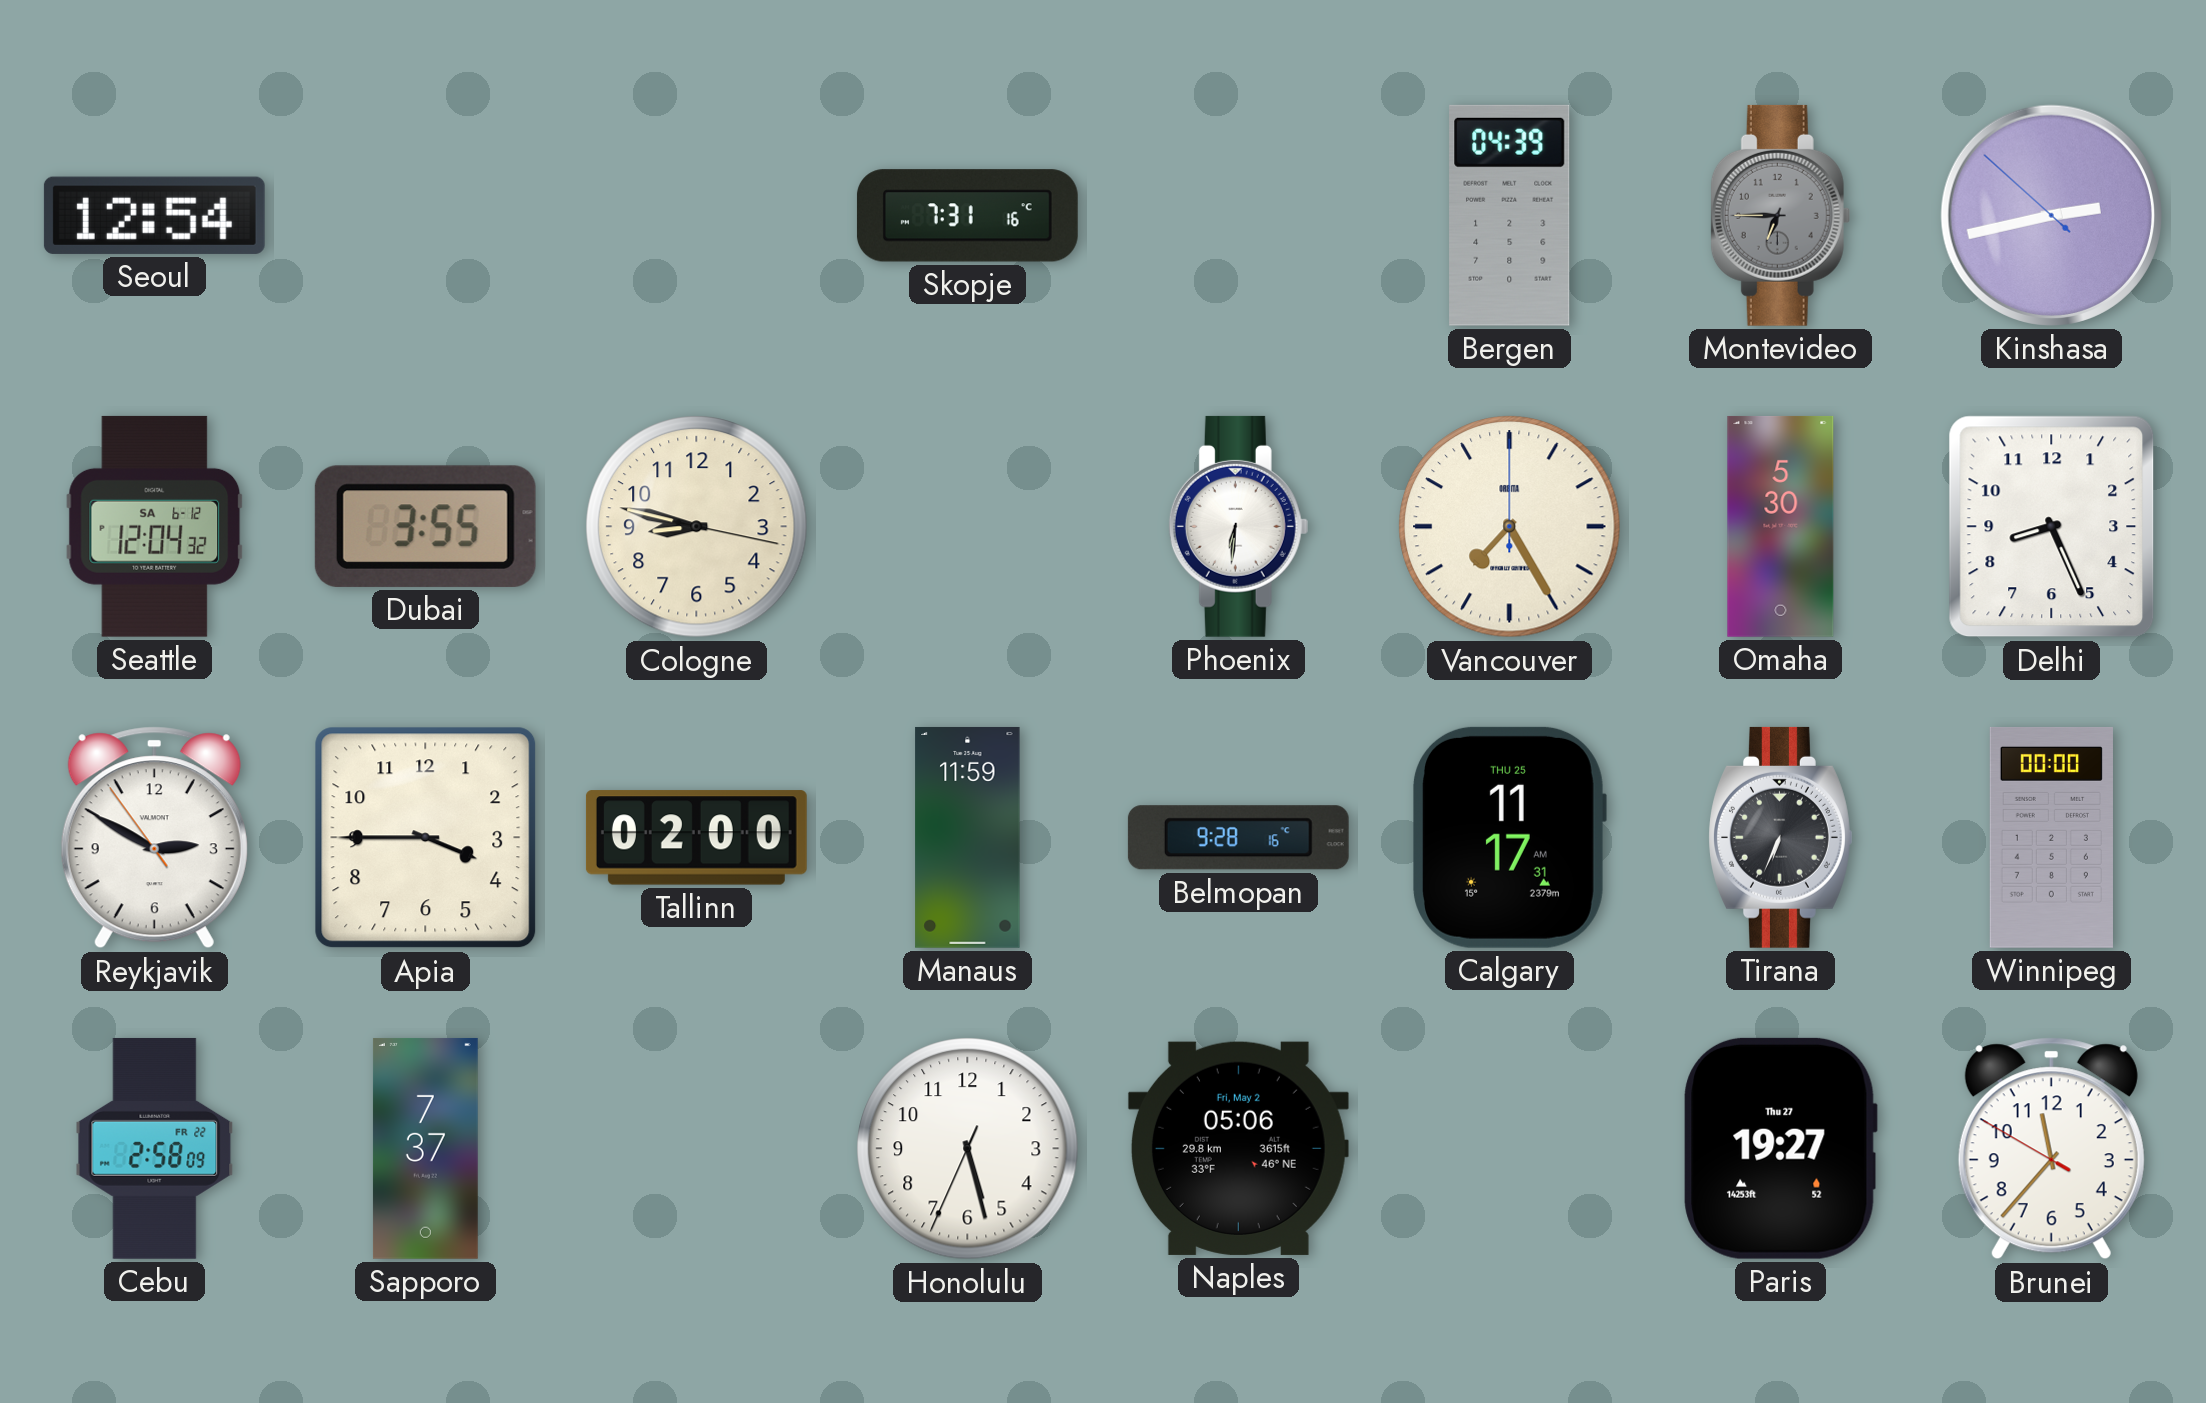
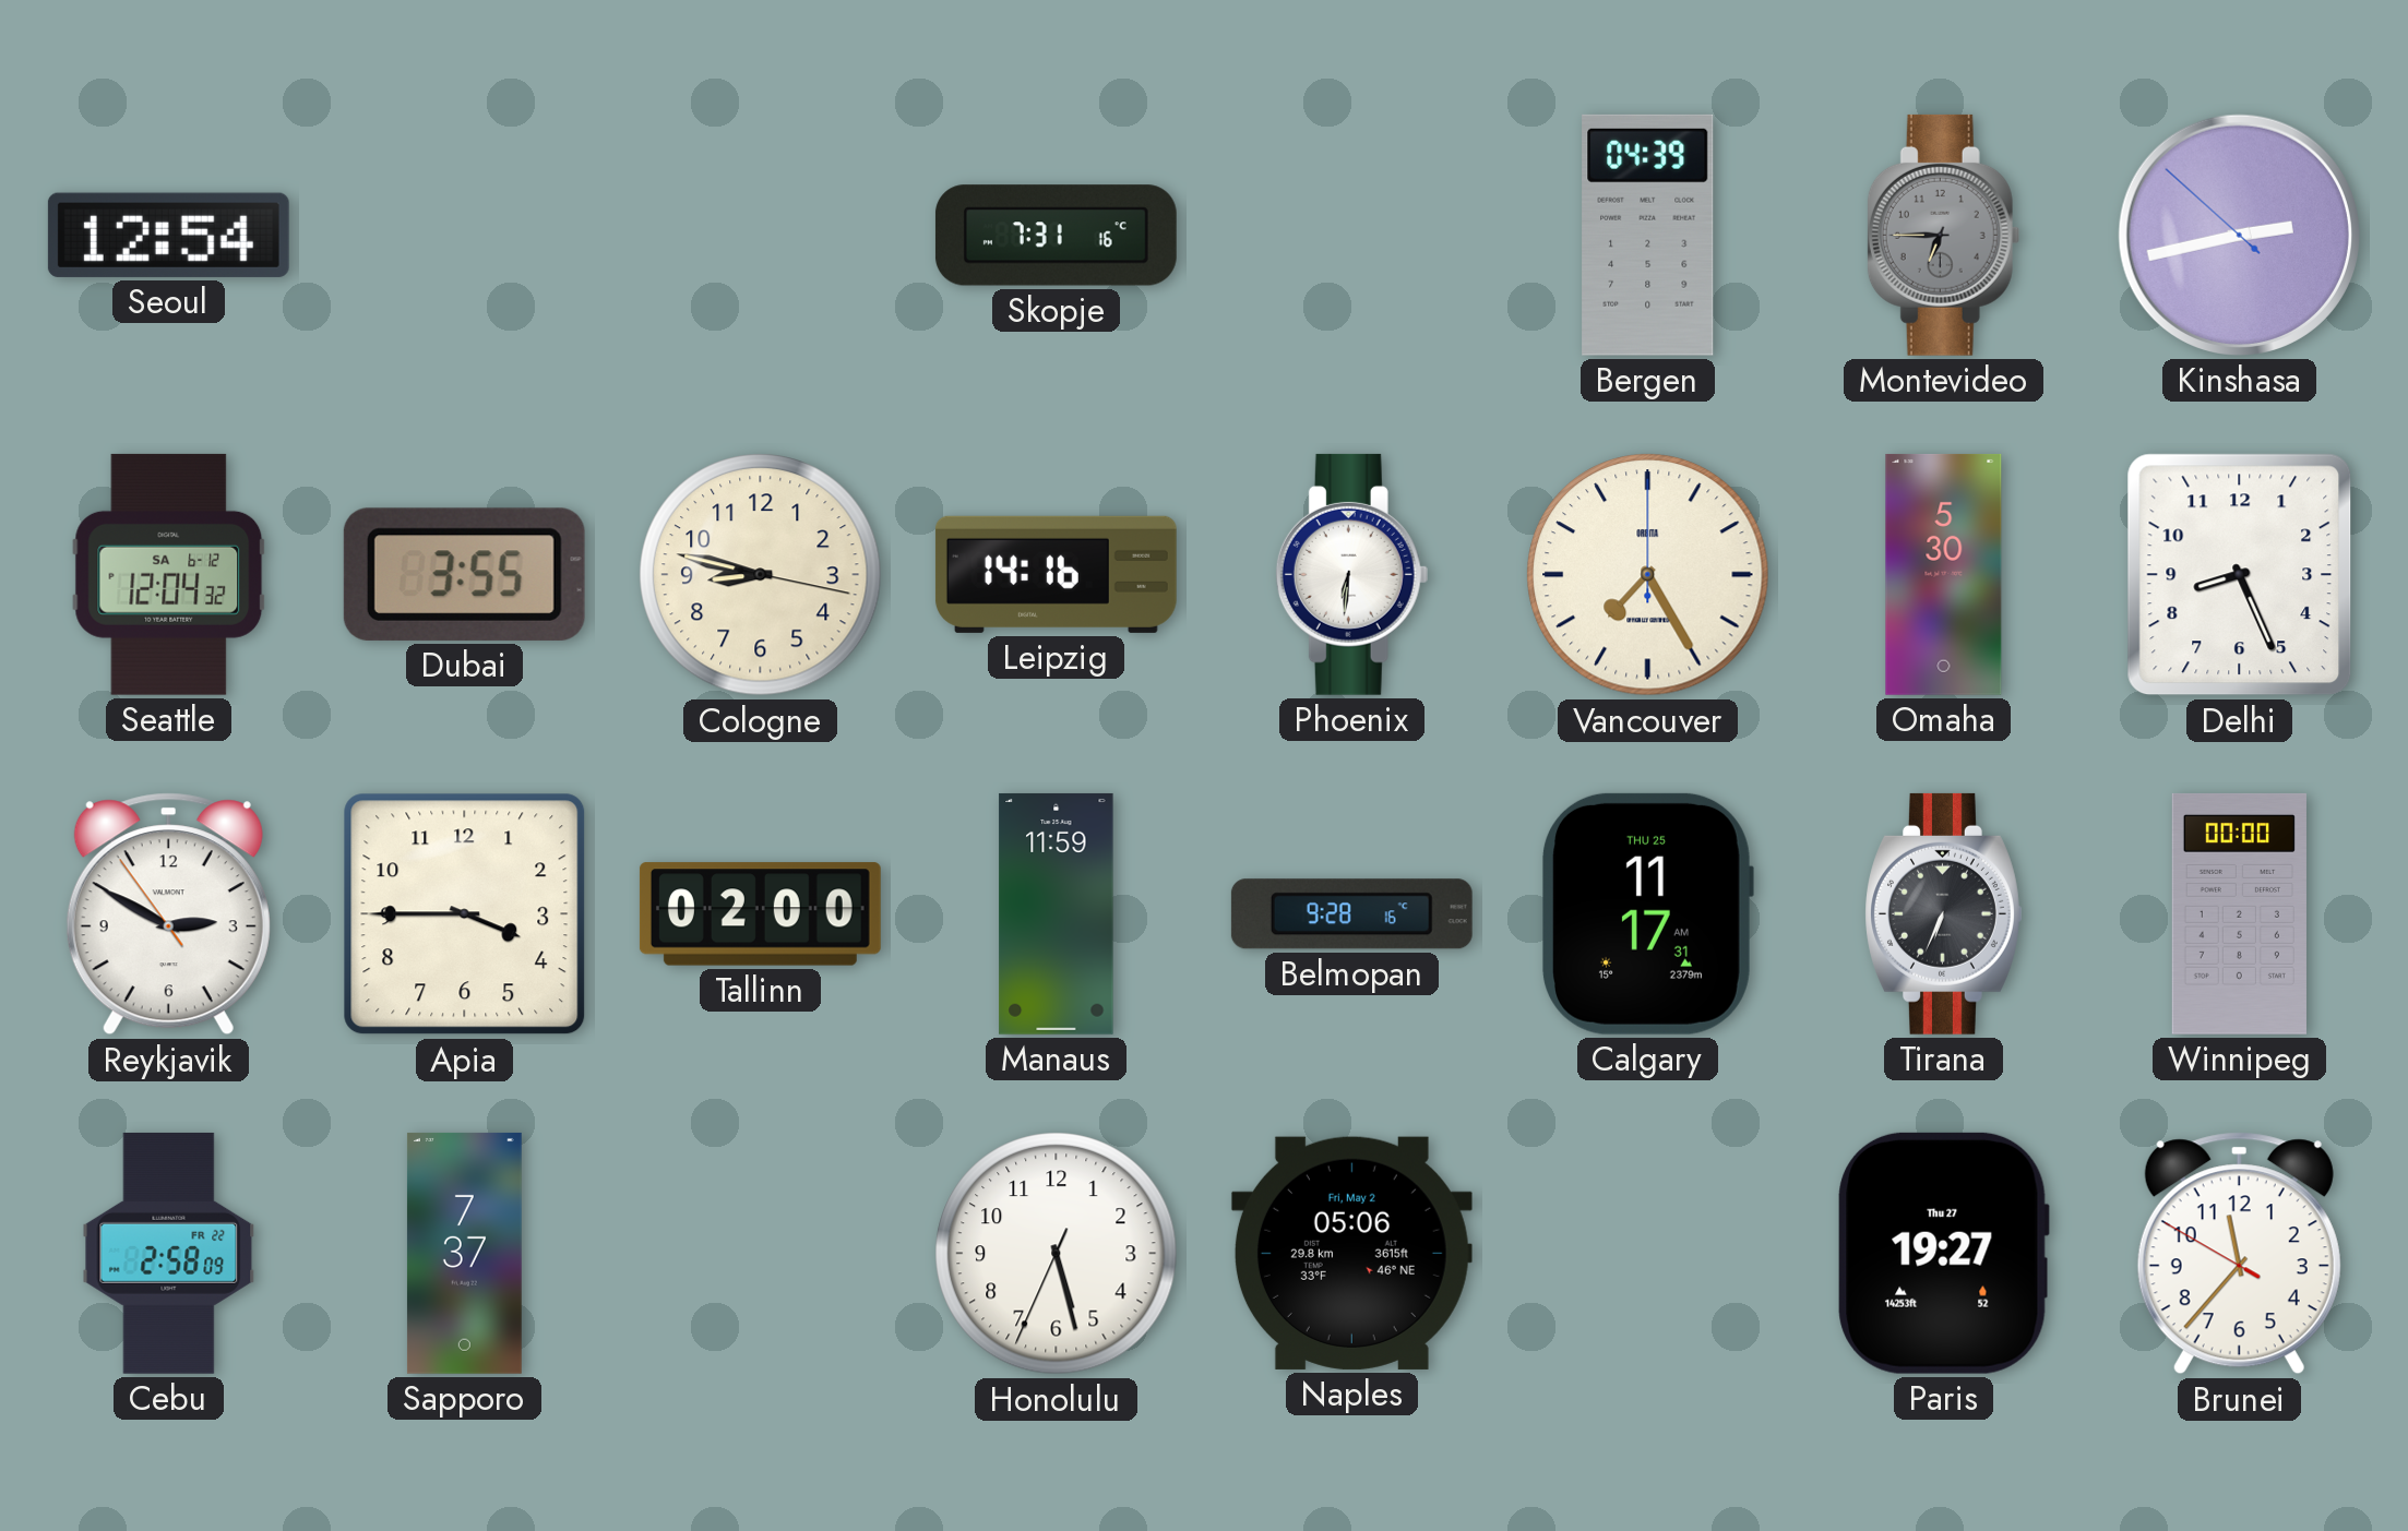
Leipzig: none -> 14:16
